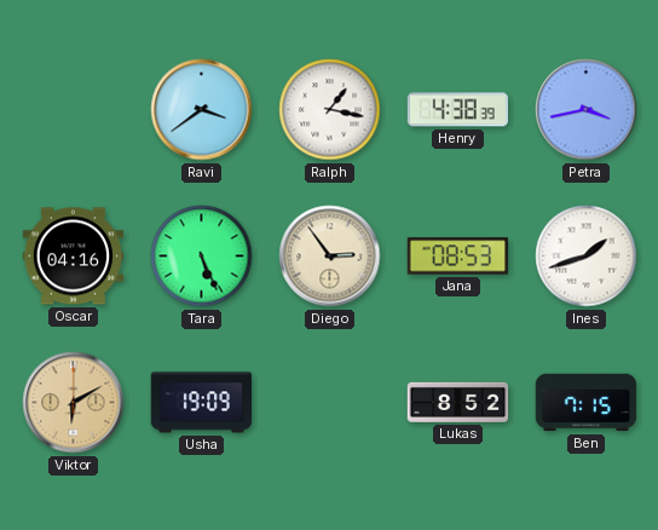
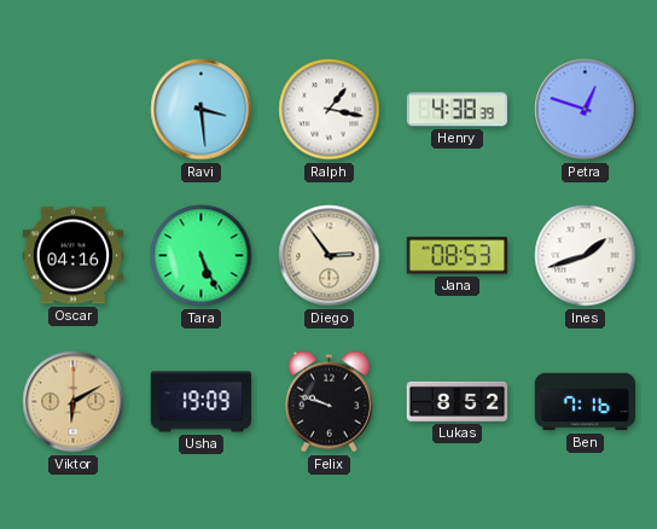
Ravi: 3:39 -> 3:29
Petra: 3:43 -> 12:48
Felix: none -> 9:48
Ben: 7:15 -> 7:16
